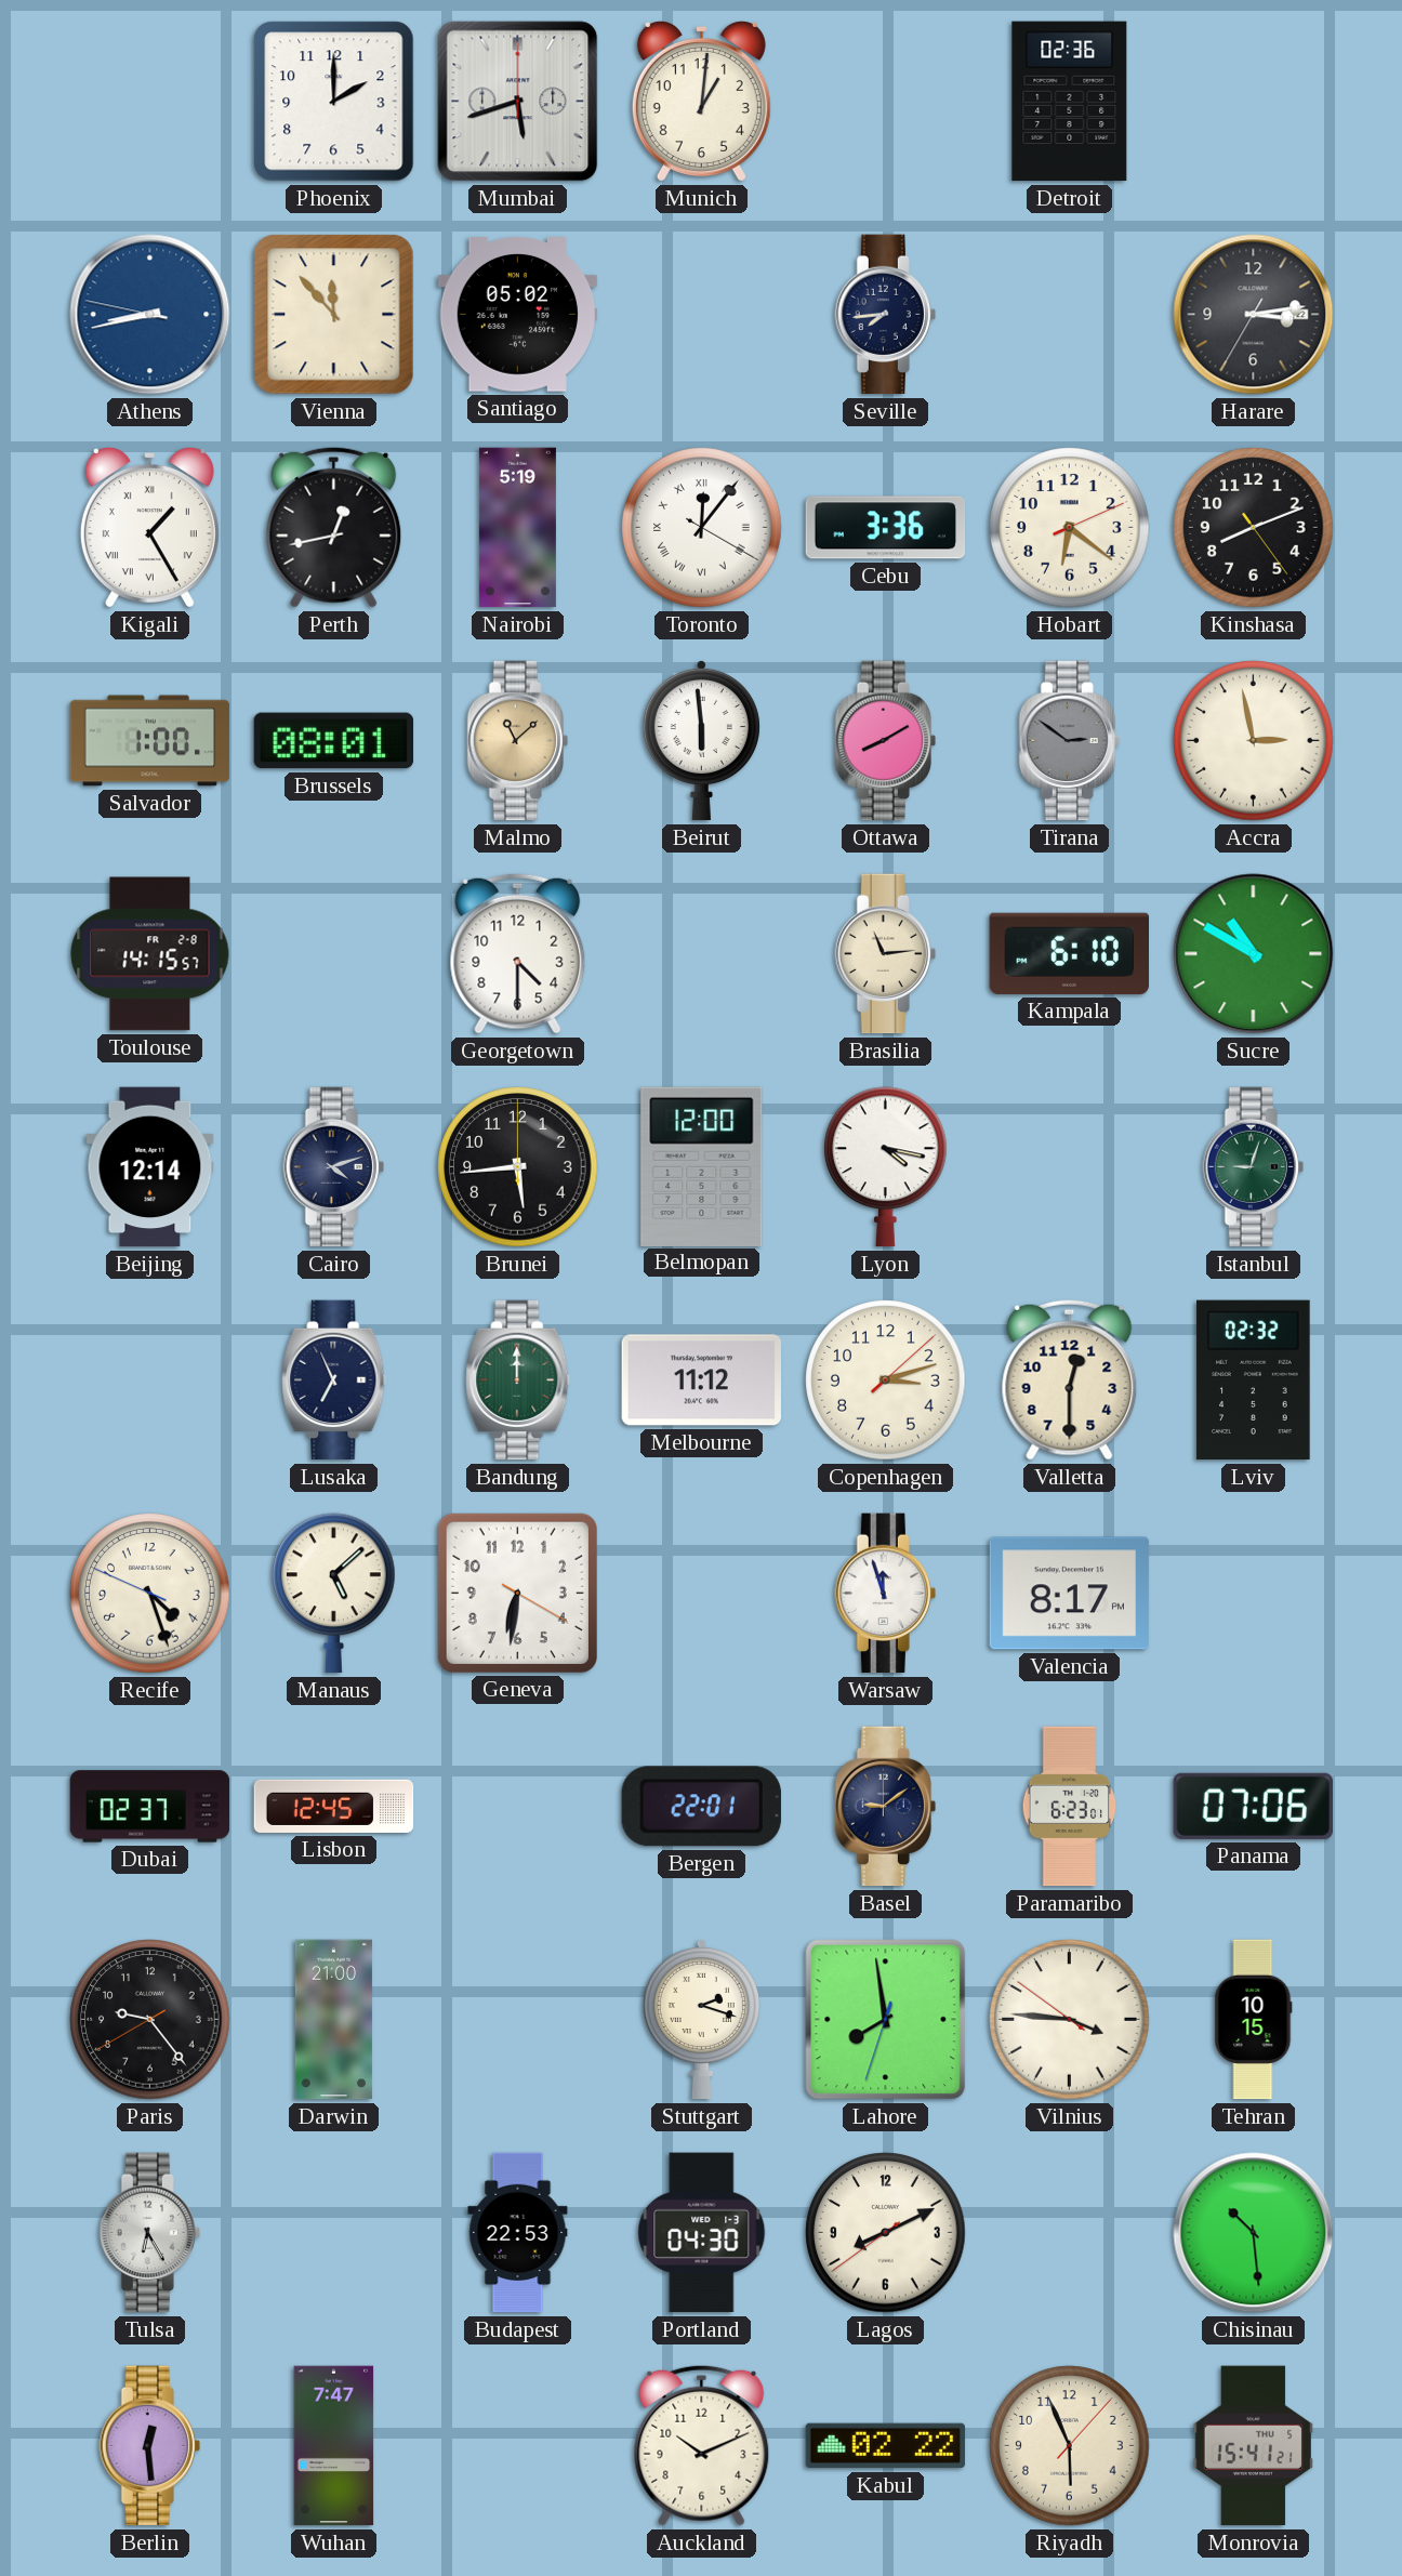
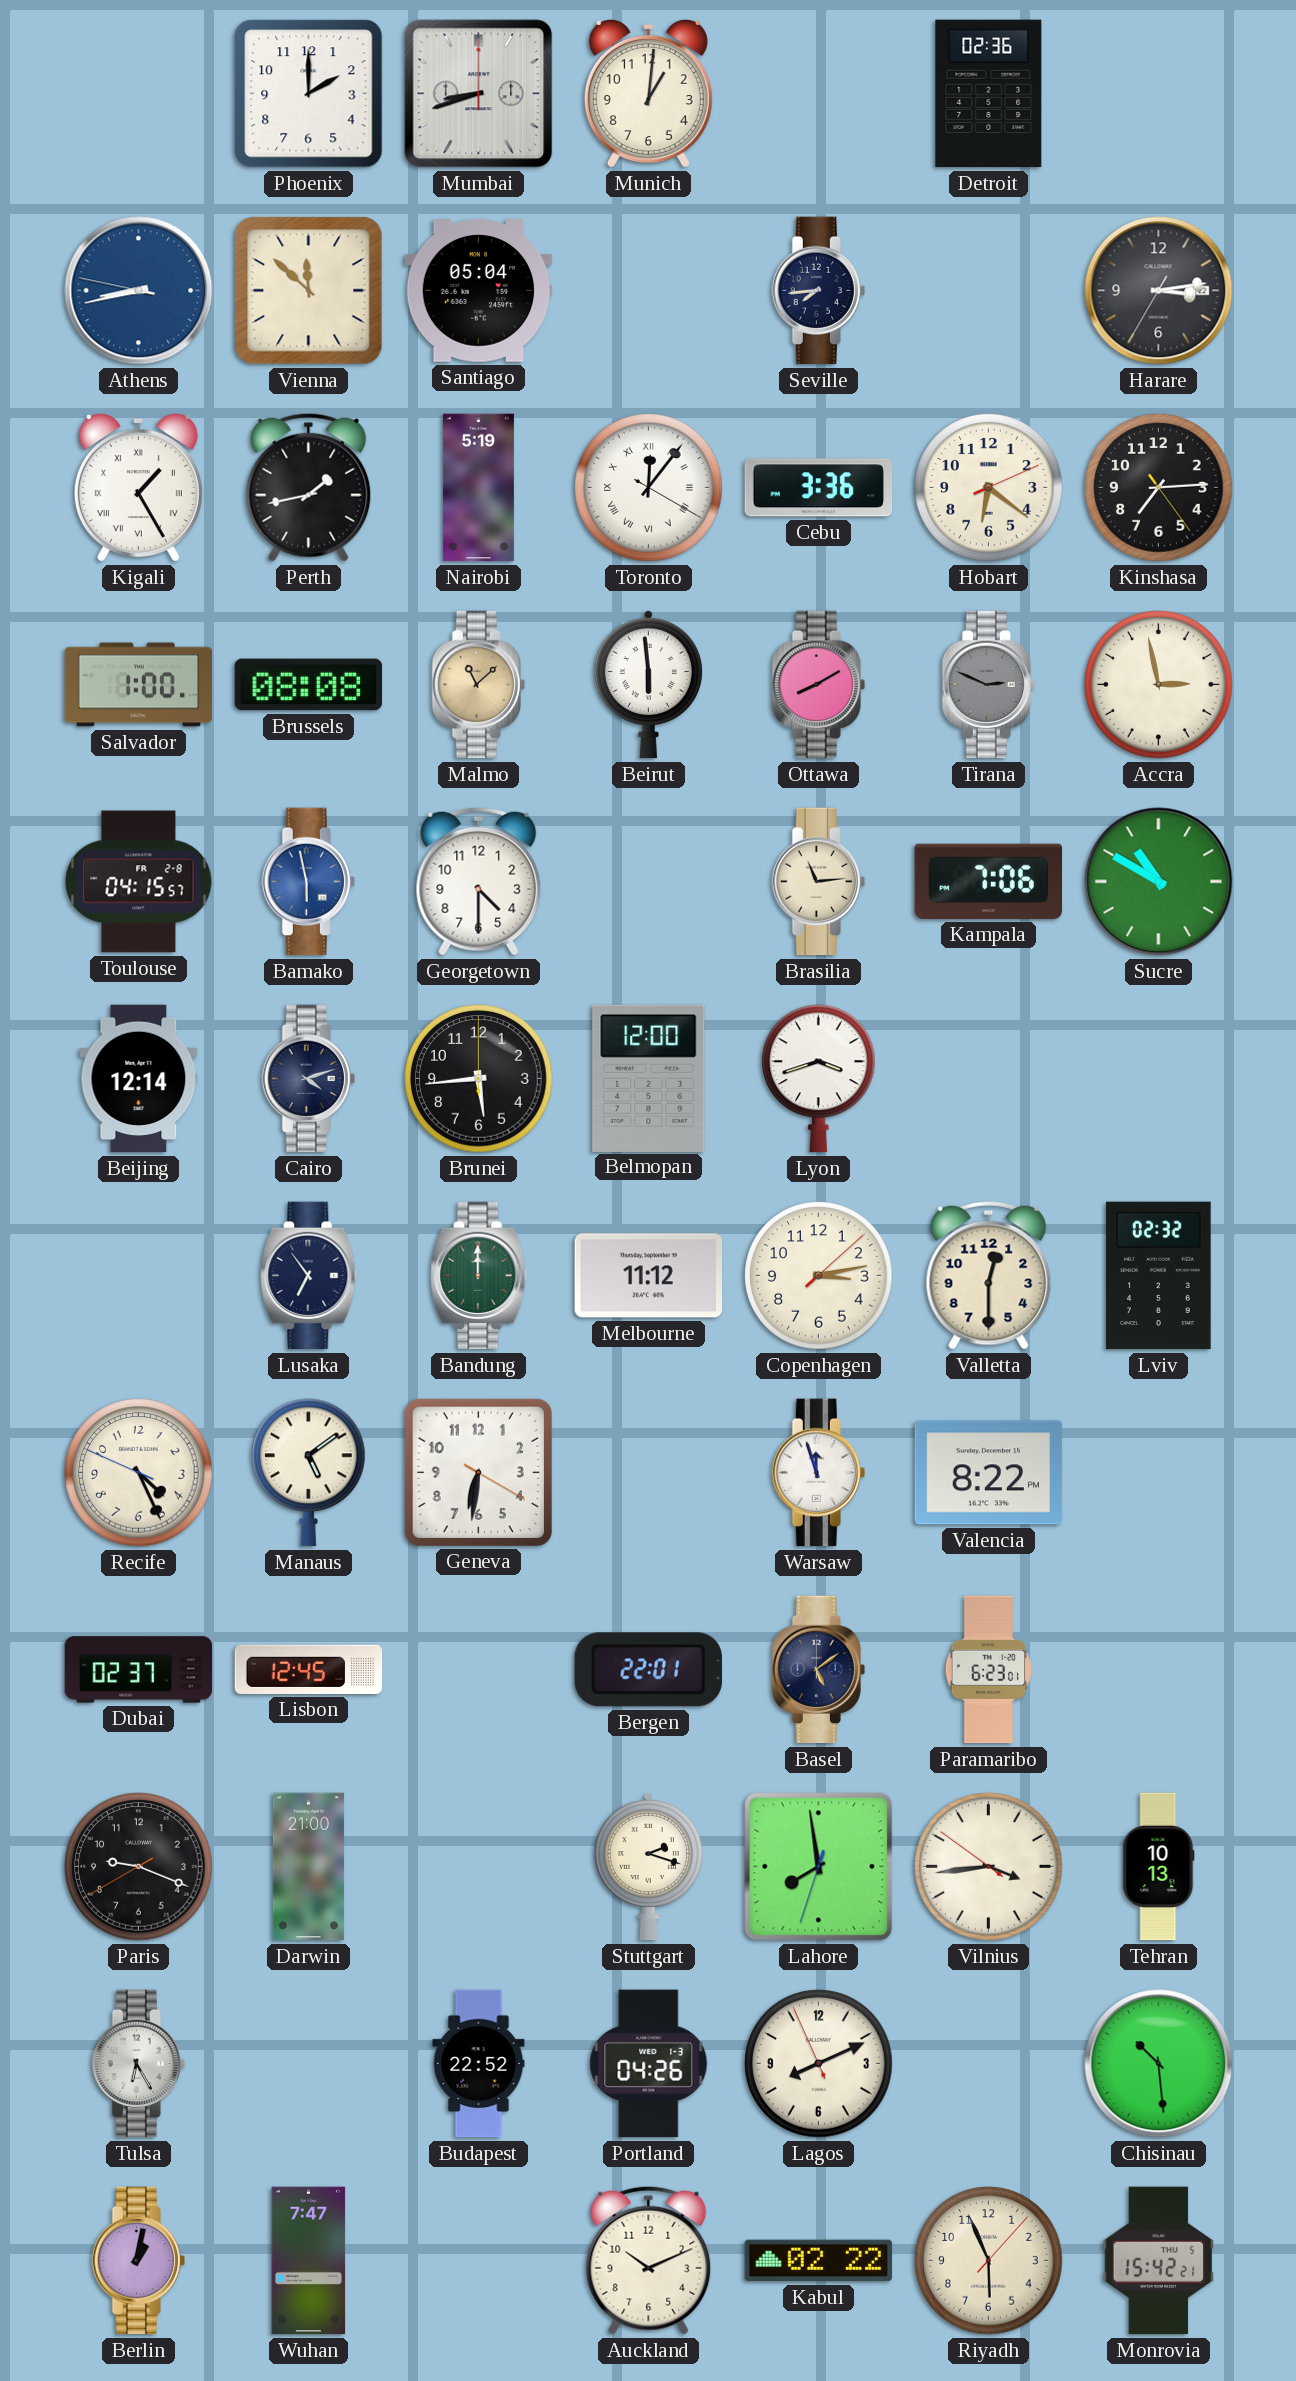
Mumbai: 5:42 -> 8:42
Vienna: 11:53 -> 11:52
Santiago: 05:02 -> 05:04
Perth: 12:43 -> 1:43
Kinshasa: 8:11 -> 7:14
Brussels: 08:01 -> 08:08
Tirana: 2:51 -> 2:49
Toulouse: 14:15 -> 04:15
Bamako: none -> 5:58
Kampala: 6:10 -> 7:06
Lyon: 4:17 -> 3:42
Istanbul: 9:03 -> none
Lusaka: 6:56 -> 6:54
Copenhagen: 3:12 -> 3:13
Recife: 4:26 -> 4:25
Manaus: 5:08 -> 5:09
Valencia: 8:17 -> 8:22
Basel: 9:09 -> 5:09
Panama: 07:06 -> none
Paris: 9:23 -> 9:18
Vilnius: 3:45 -> 3:43
Tehran: 10:15 -> 10:13
Budapest: 22:53 -> 22:52
Portland: 04:30 -> 04:26
Lagos: 8:10:39 -> 8:10:56
Berlin: 12:29 -> 1:02
Monrovia: 15:41 -> 15:42
